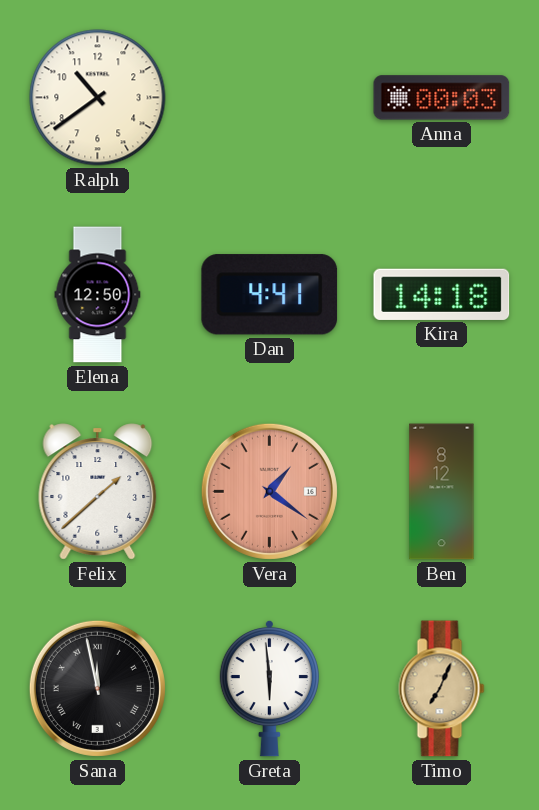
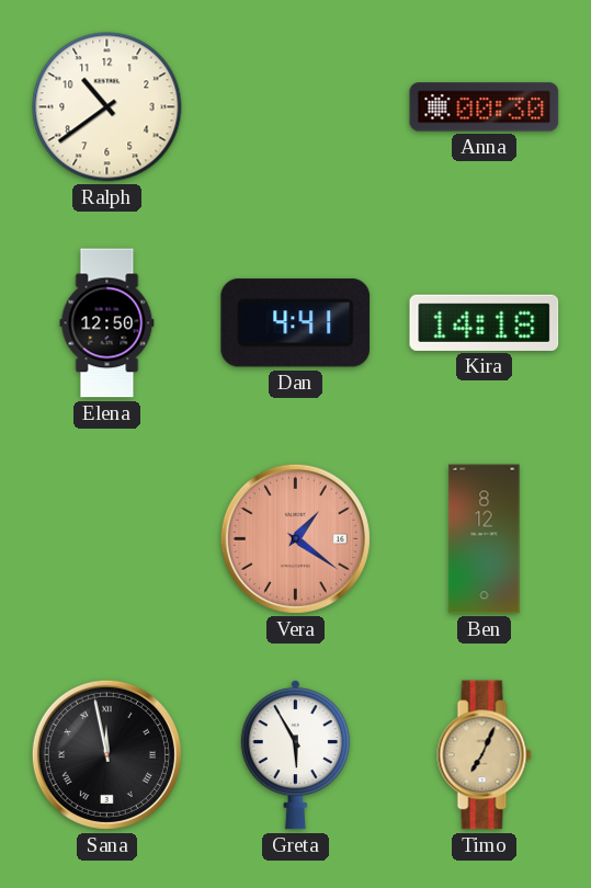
Anna: 00:03 -> 00:30
Felix: 1:38 -> none
Greta: 5:59 -> 5:55
